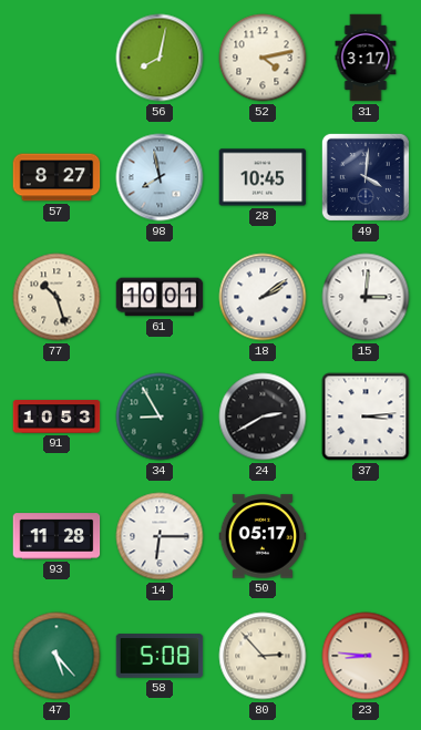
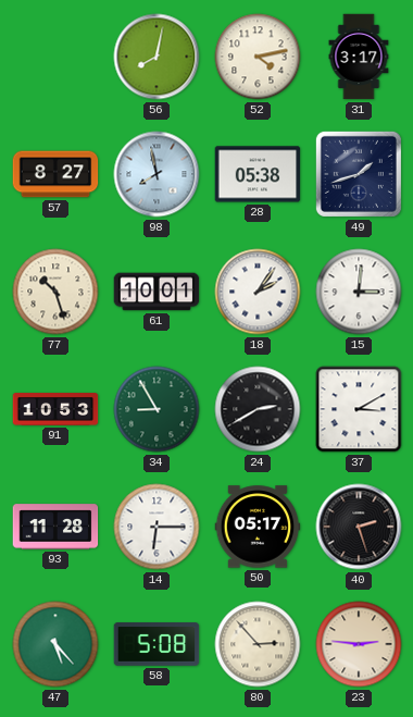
28: 10:45 -> 05:38
49: 4:01 -> 1:42
18: 2:09 -> 2:06
37: 3:14 -> 3:10
40: none -> 2:27
23: 8:46 -> 2:46
